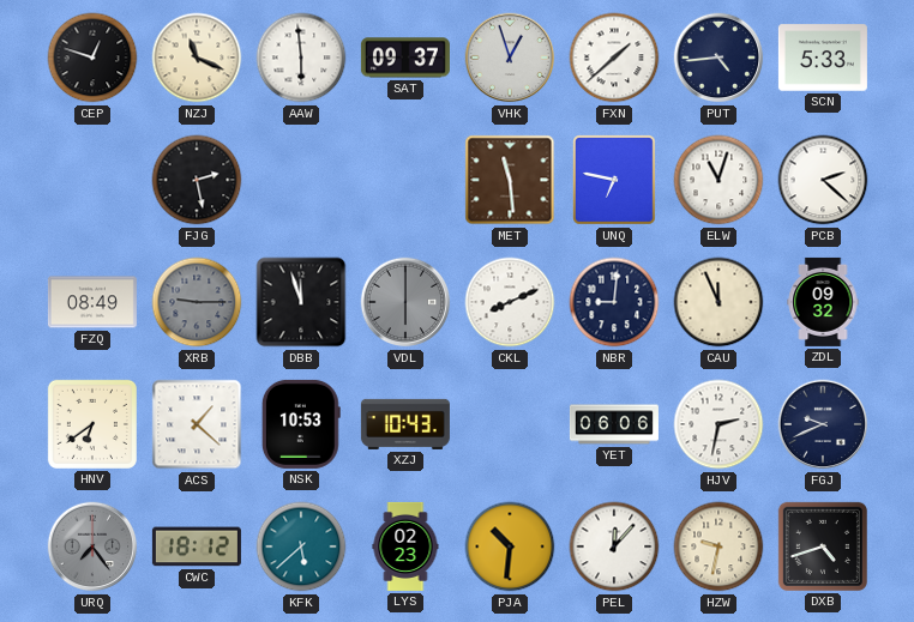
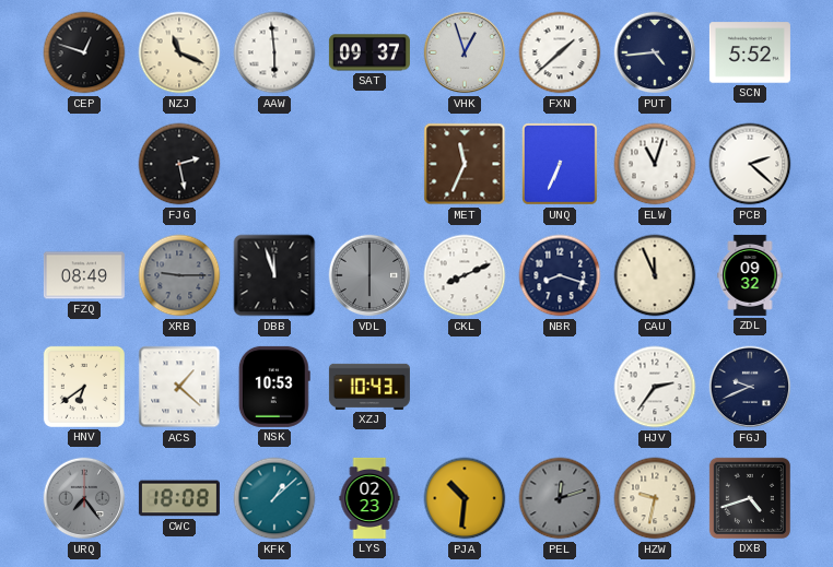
SCN: 5:33 -> 5:52
MET: 11:29 -> 11:34
UNQ: 6:47 -> 6:34
NBR: 9:01 -> 8:18
YET: 06:06 -> none
HJV: 2:32 -> 2:36
CWC: 18:12 -> 18:08
KFK: 5:38 -> 1:08
PEL: 12:07 -> 12:12
PEL dial: white -> grey
